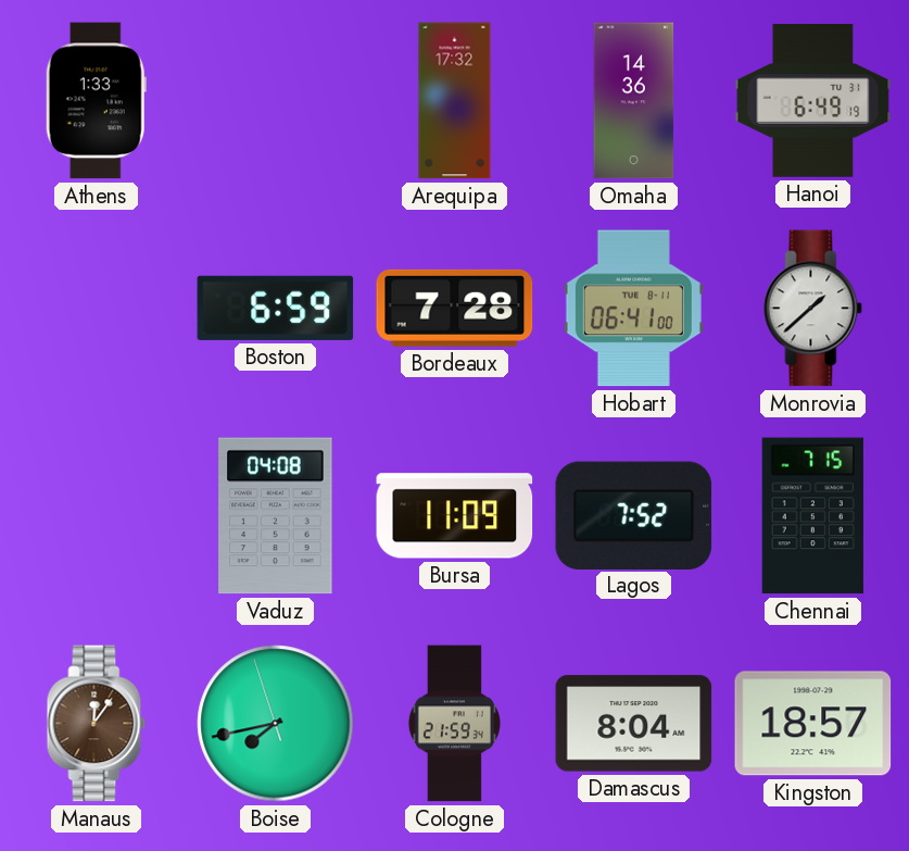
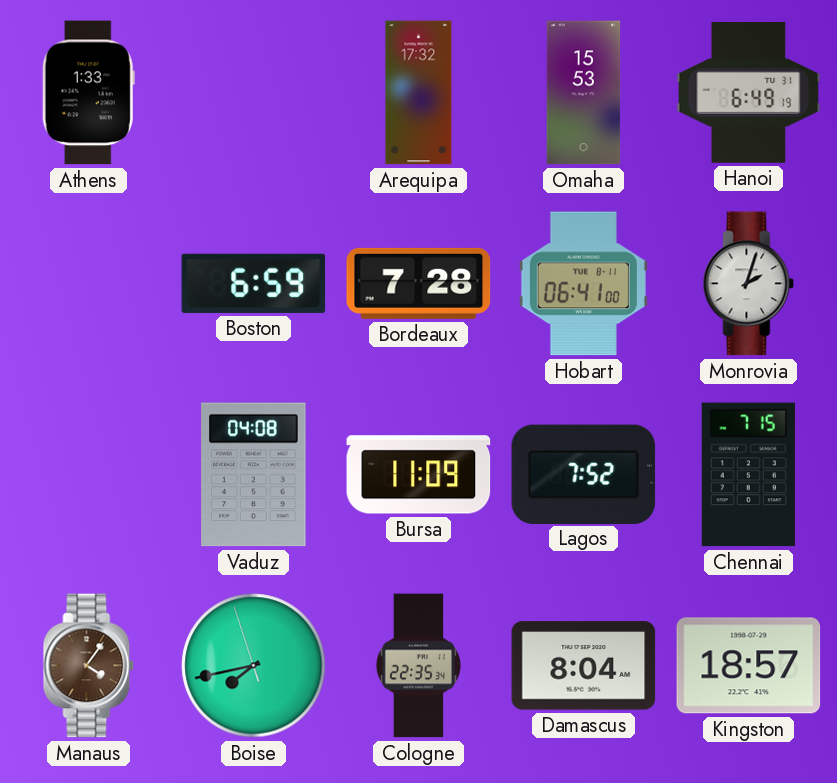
Omaha: 14:36 -> 15:53
Monrovia: 1:38 -> 2:03
Manaus: 12:06 -> 4:06
Cologne: 21:59 -> 22:35
